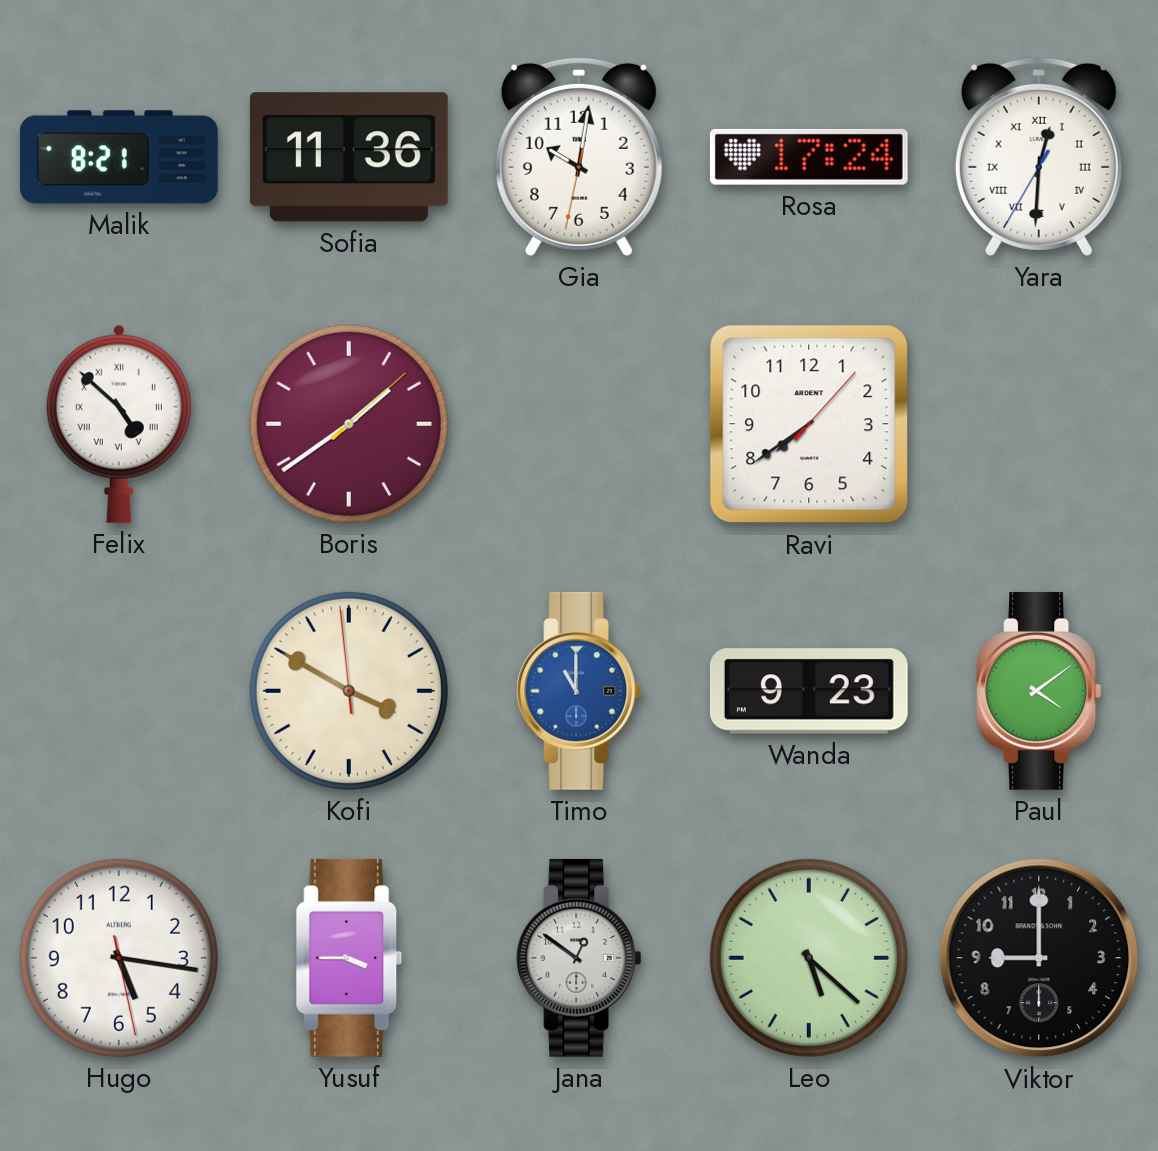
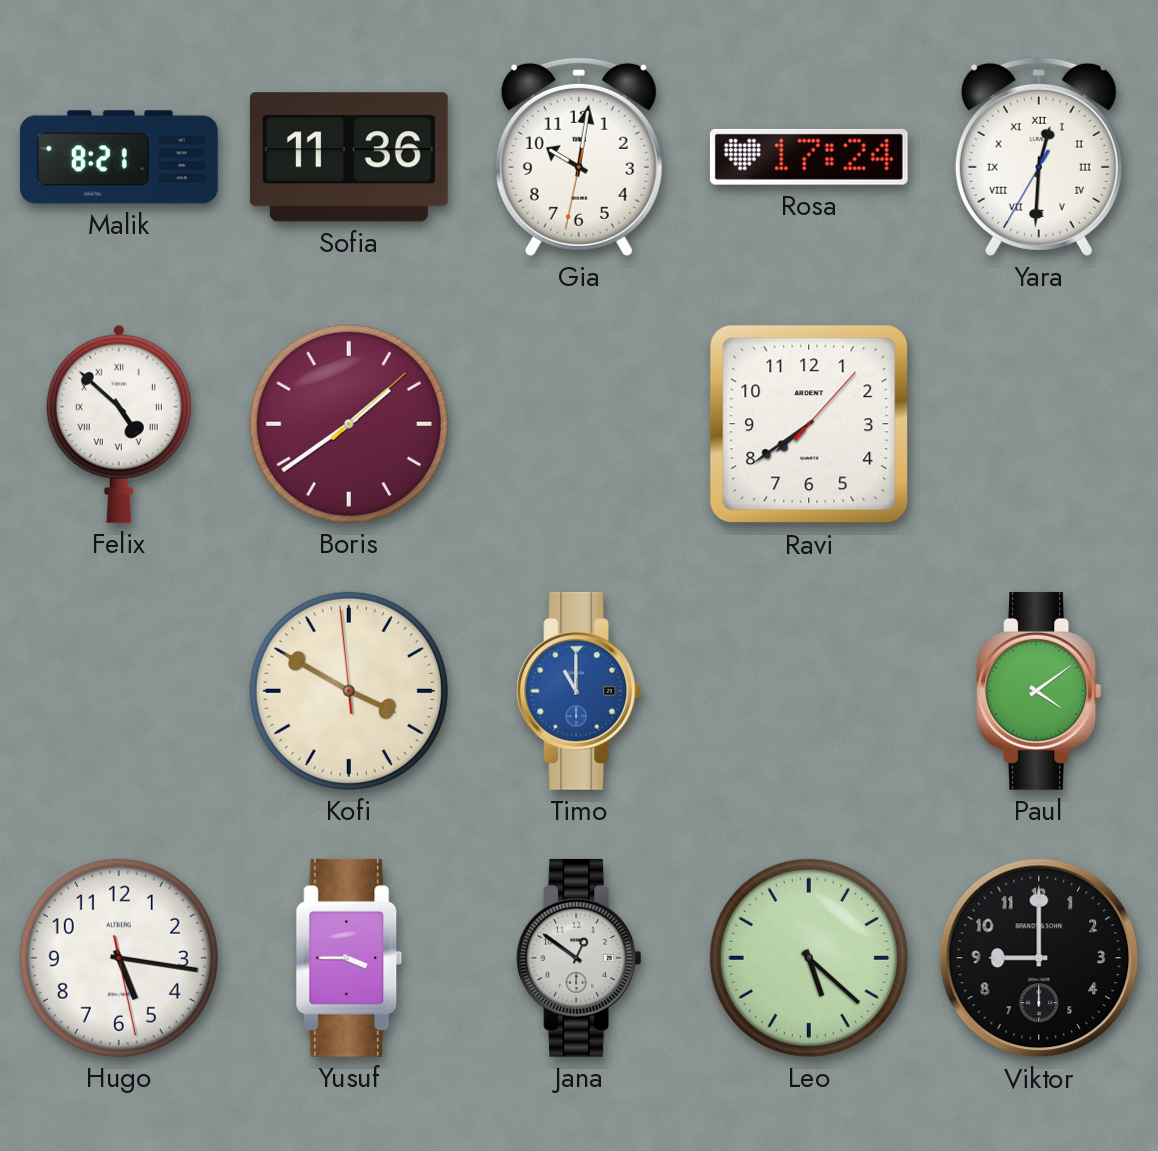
Wanda: 9:23 -> none
